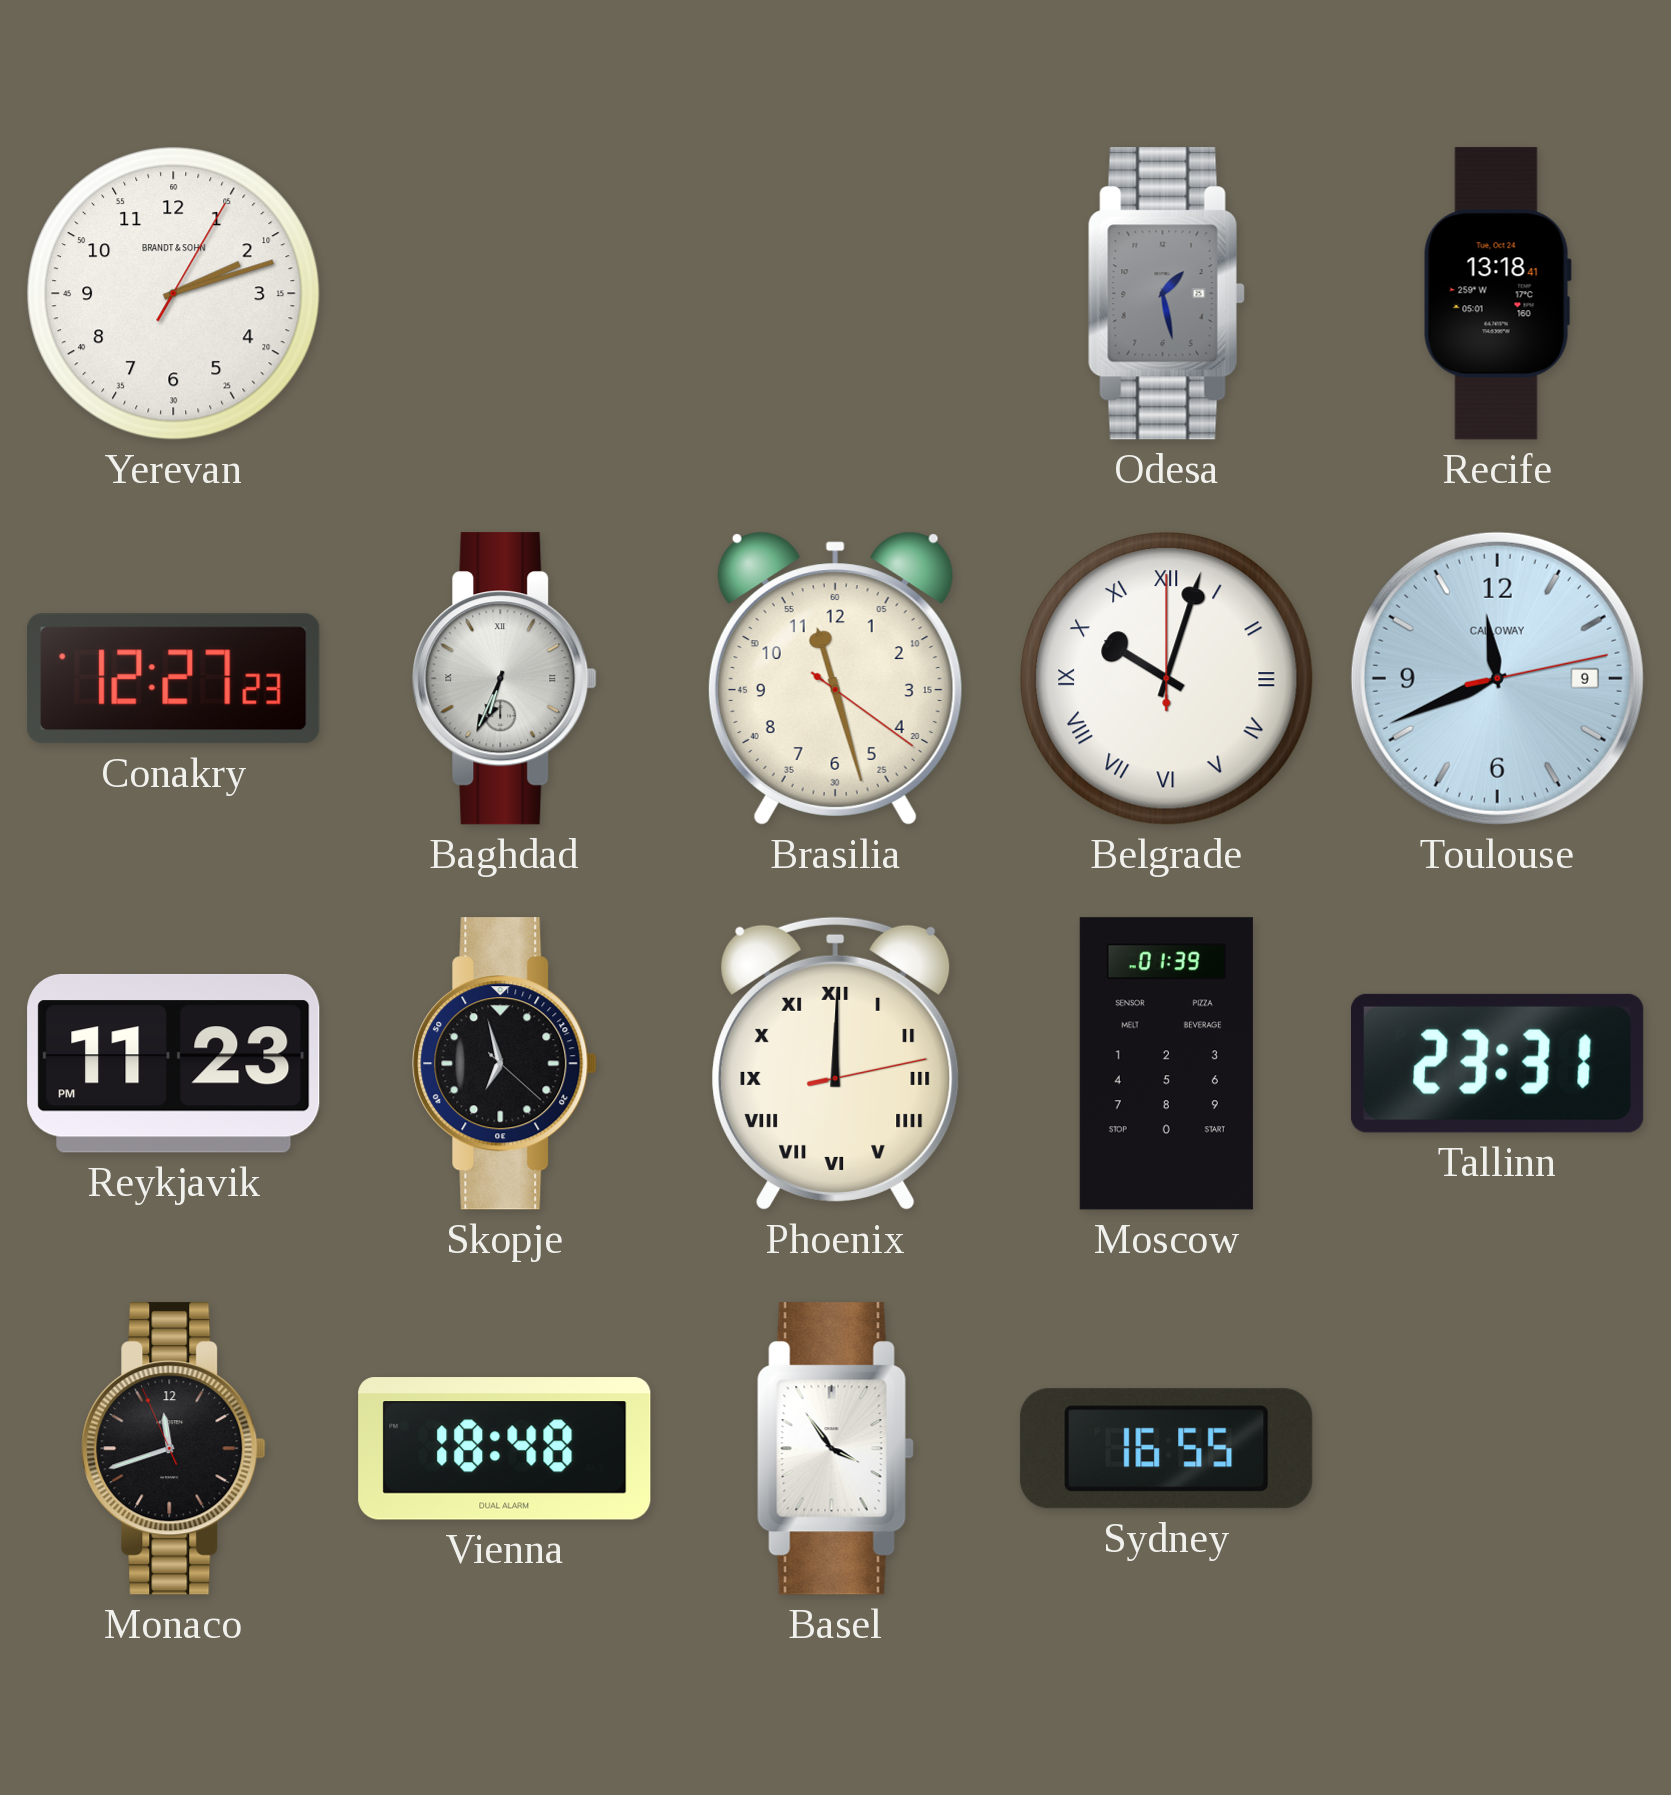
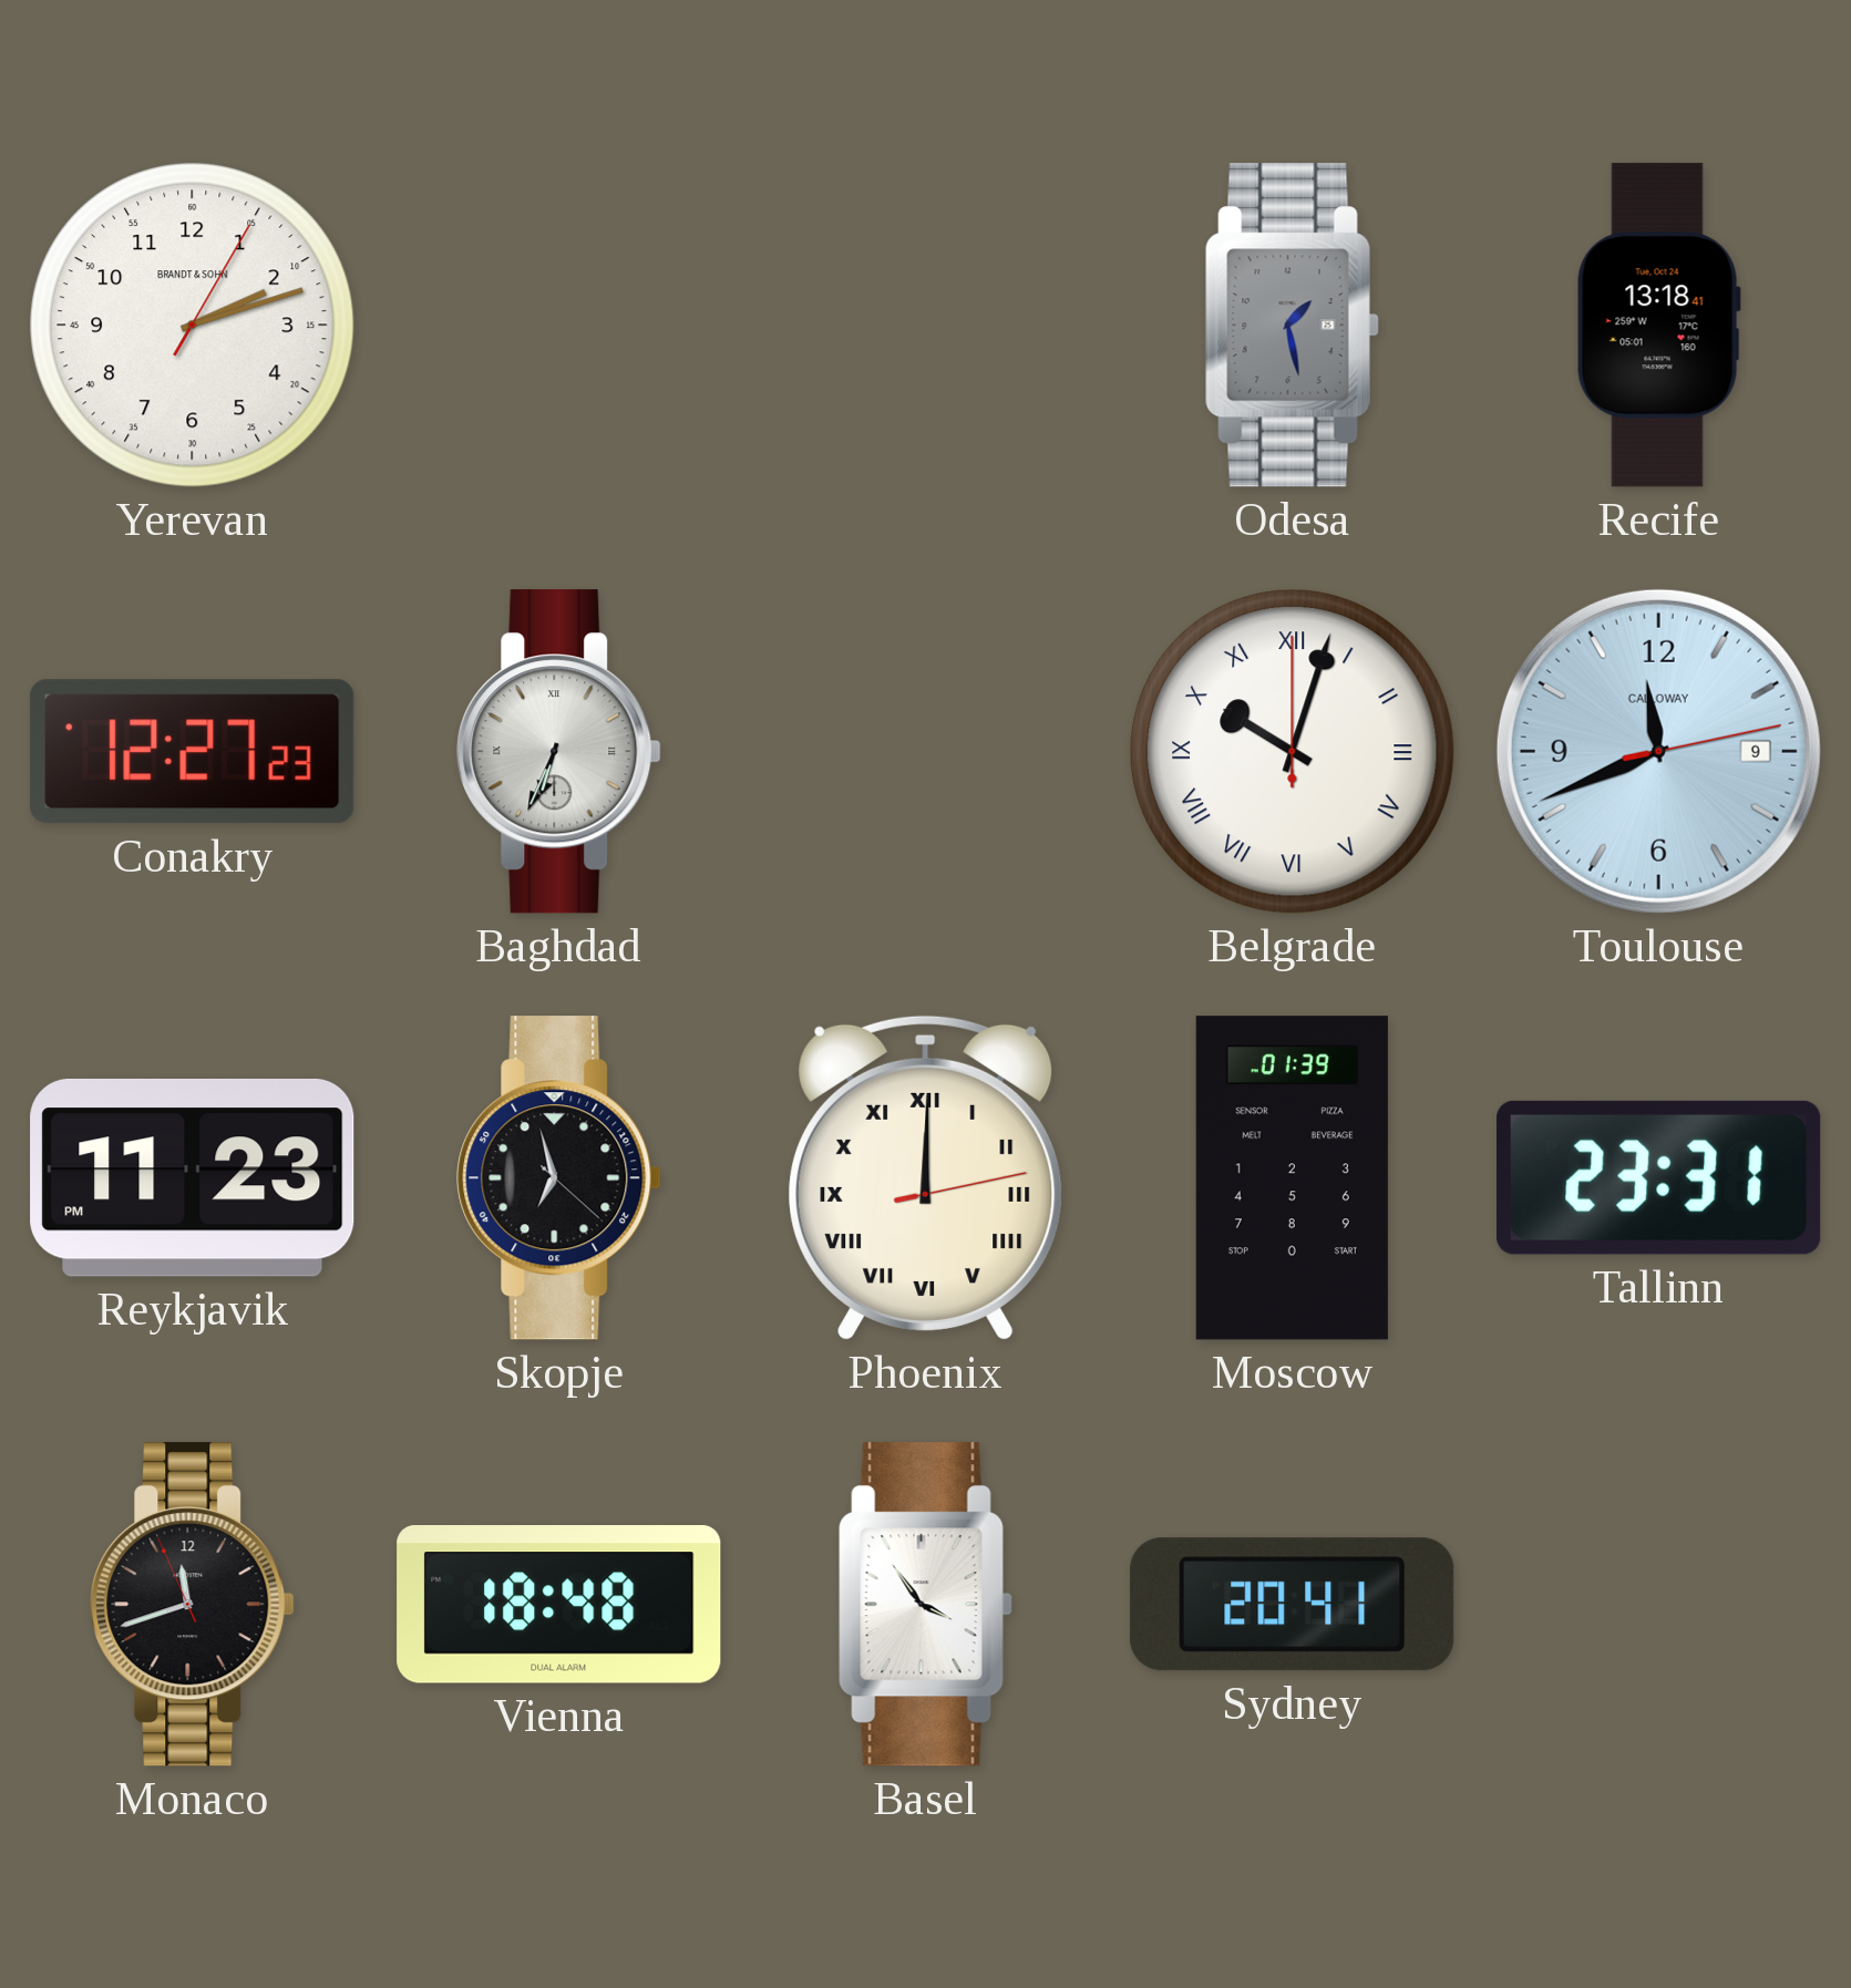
Brasilia: 11:27 -> none
Sydney: 16:55 -> 20:41
